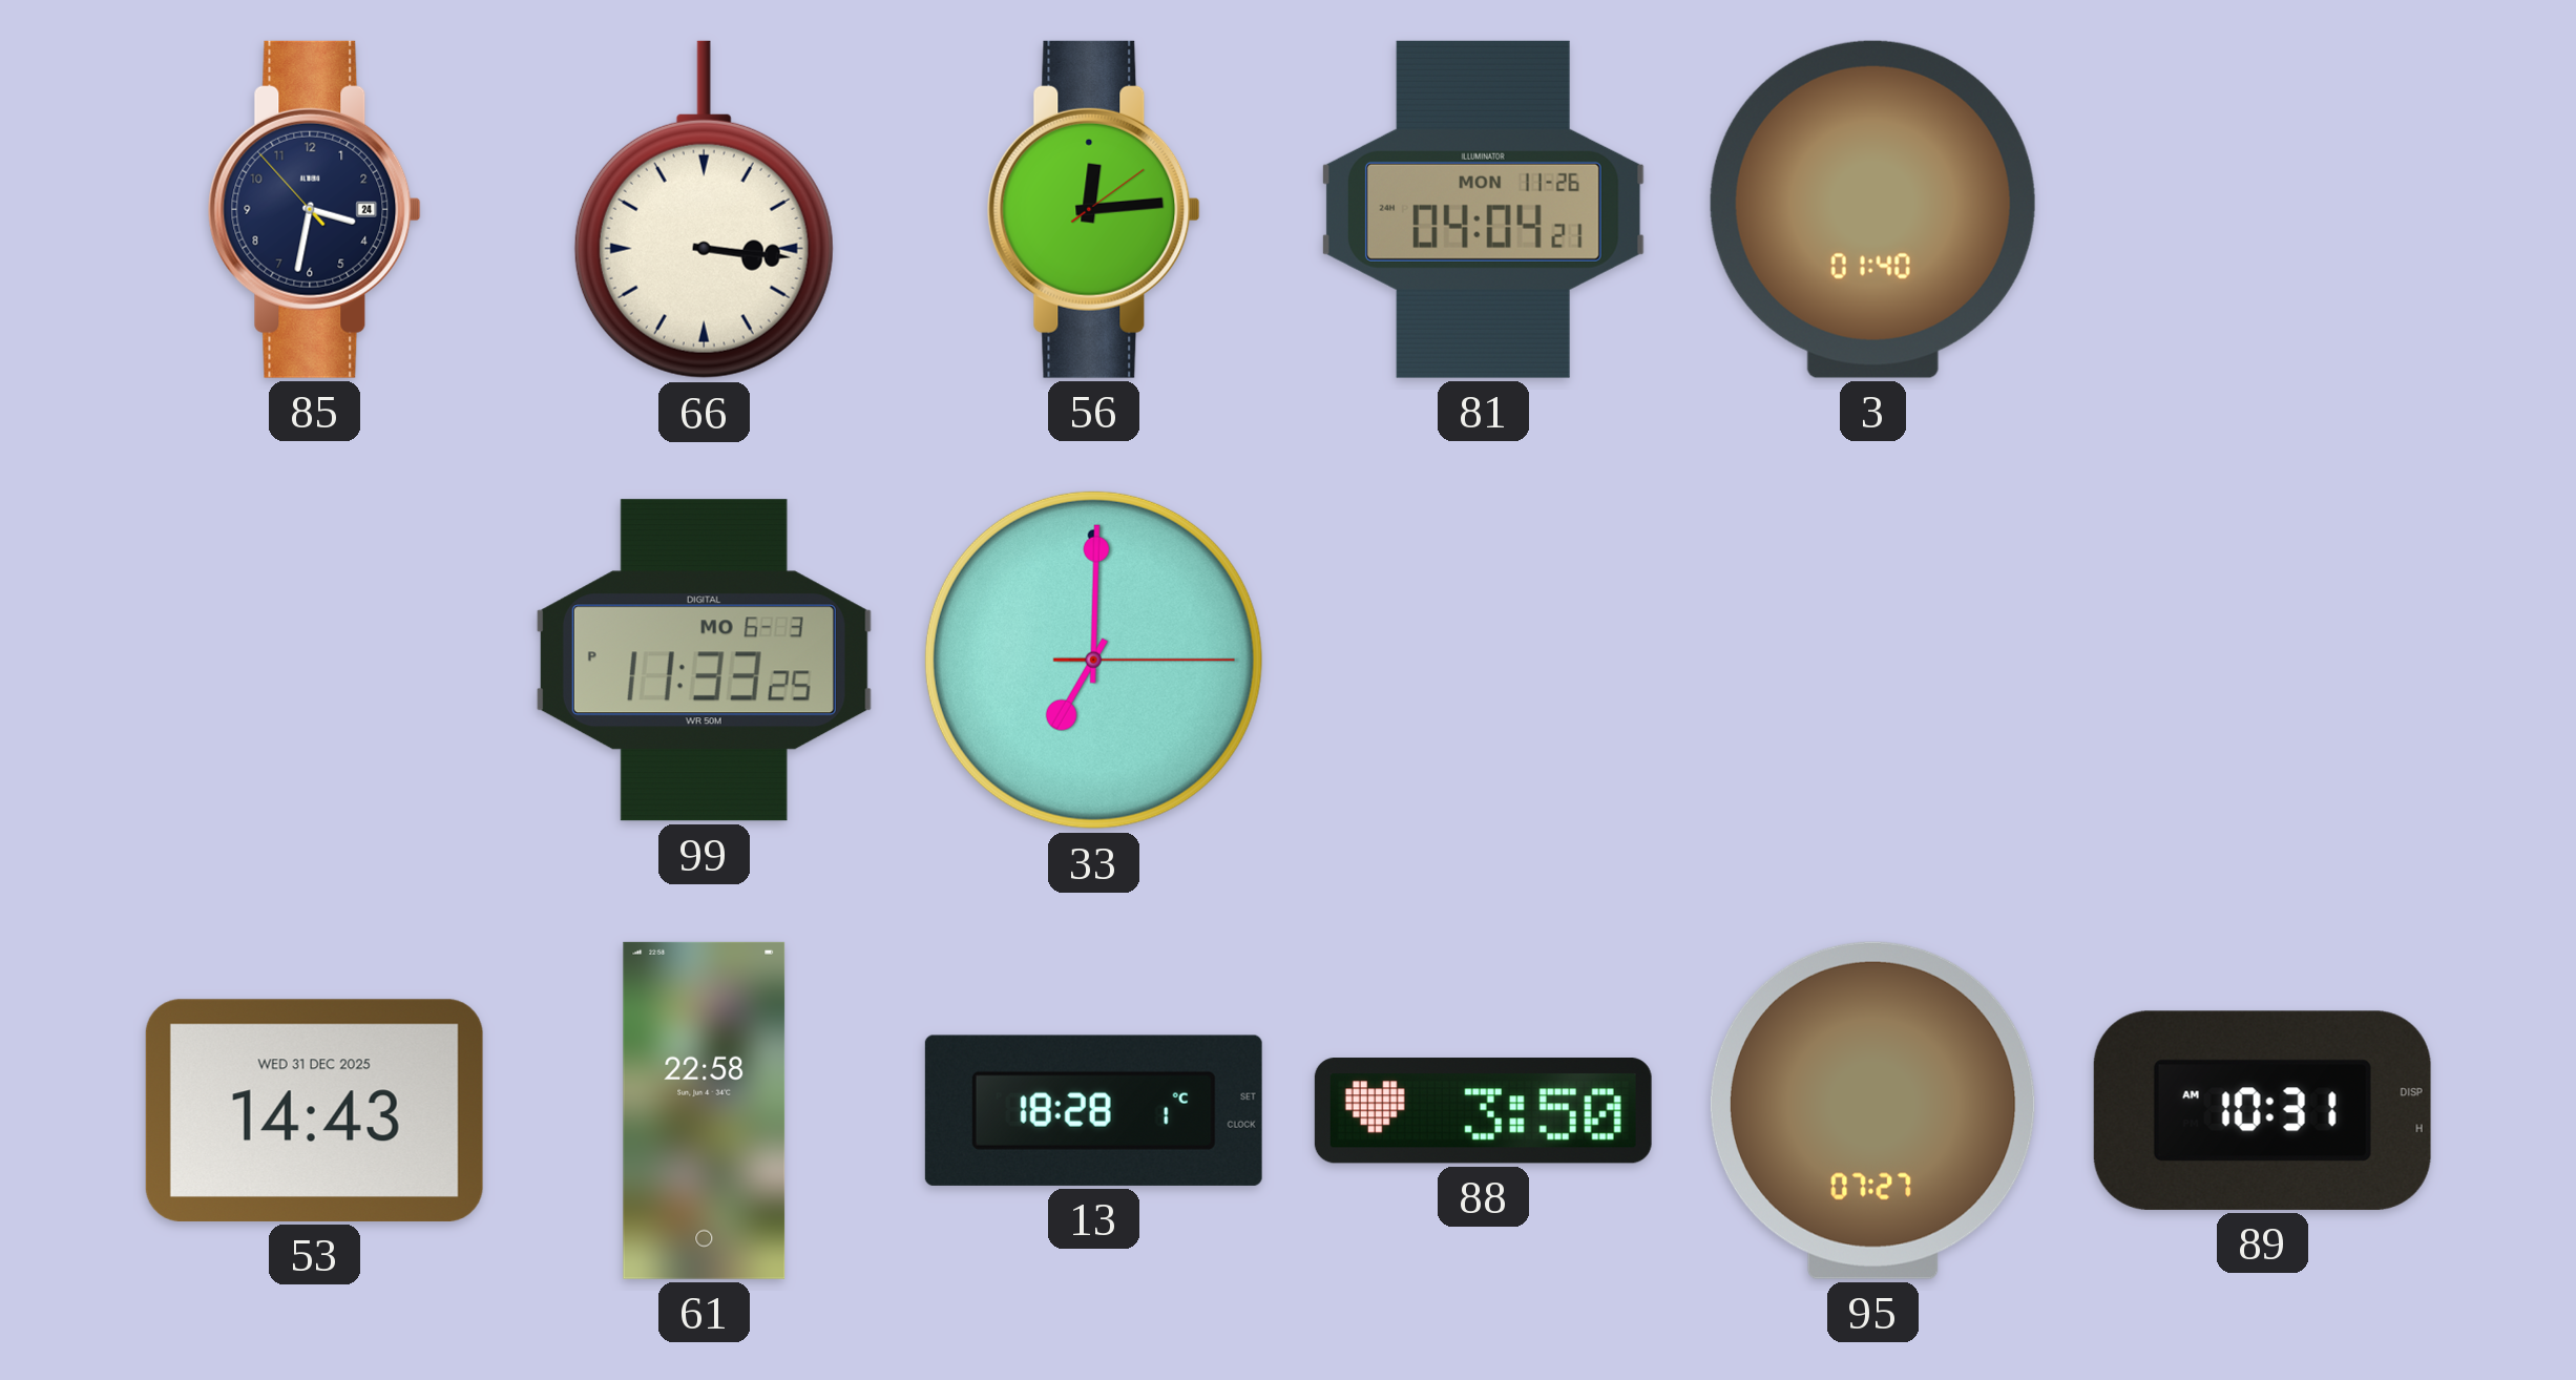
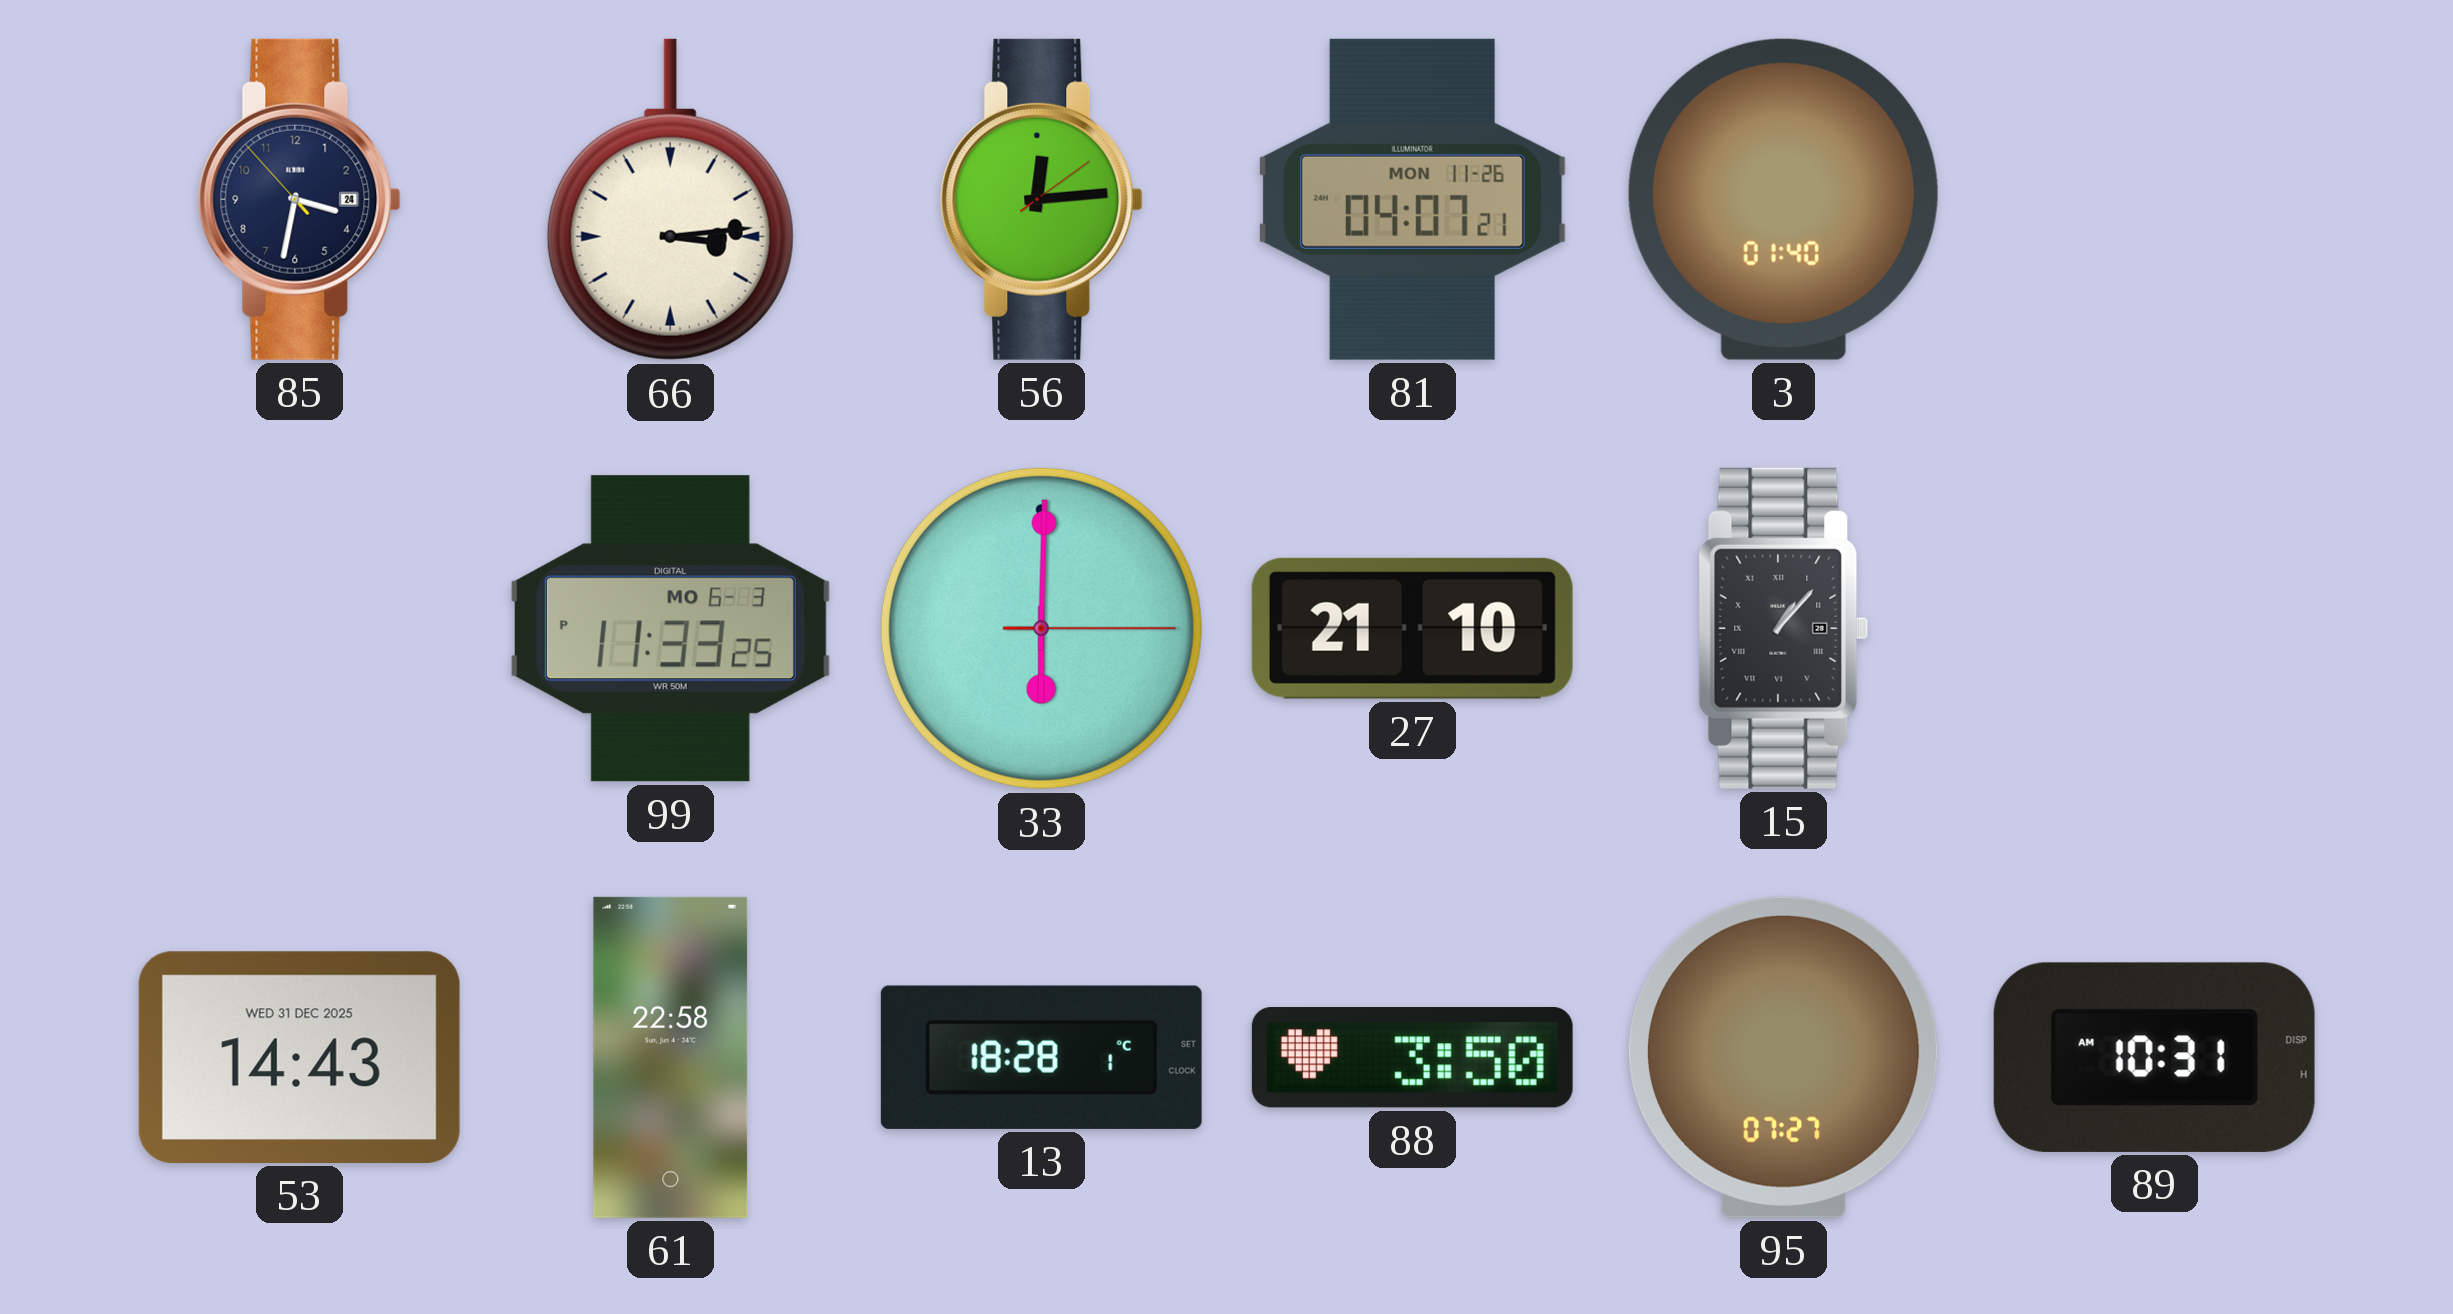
66: 3:16 -> 3:14
81: 04:04 -> 04:07
33: 7:00 -> 6:00
27: none -> 21:10
15: none -> 1:07
